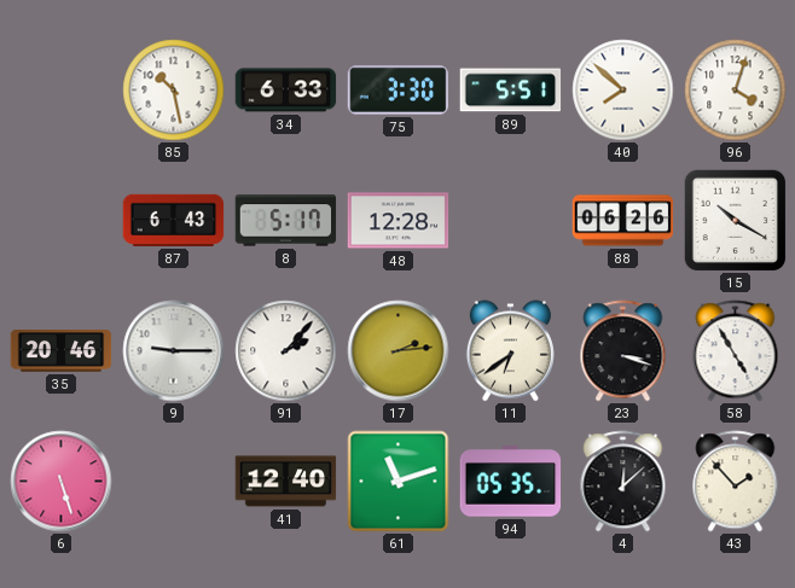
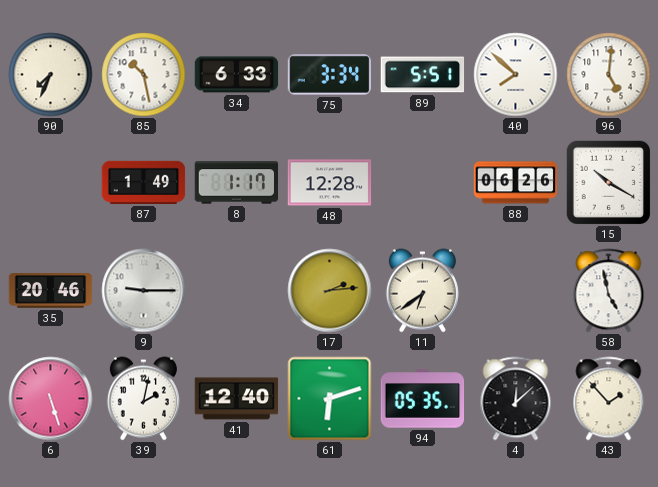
90: none -> 7:34
75: 3:30 -> 3:34
96: 4:03 -> 5:01
87: 6:43 -> 1:49
8: 5:17 -> 1:17
91: 2:07 -> none
23: 3:18 -> none
58: 4:55 -> 4:58
39: none -> 2:02
61: 11:12 -> 6:12
